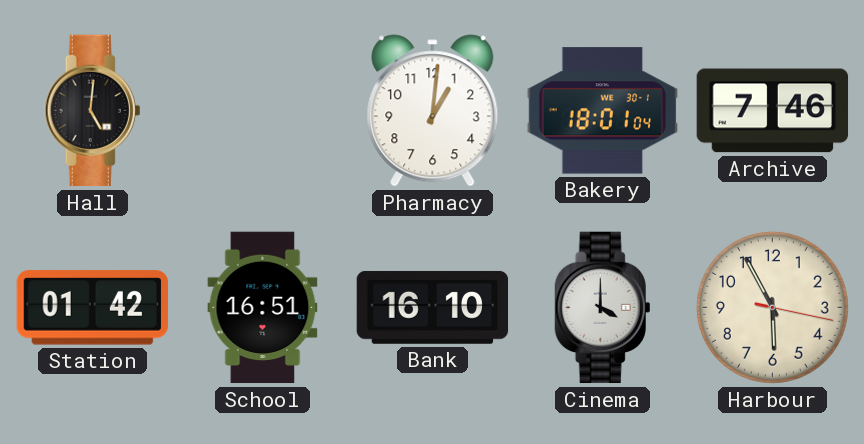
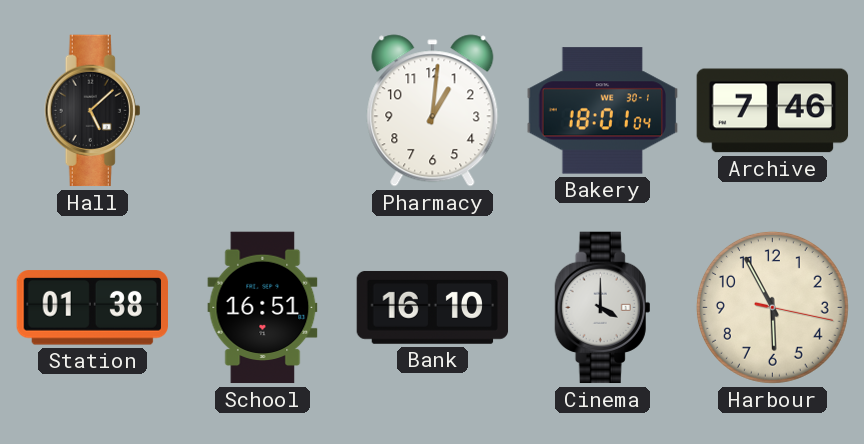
Hall: 5:01 -> 5:08
Station: 01:42 -> 01:38
